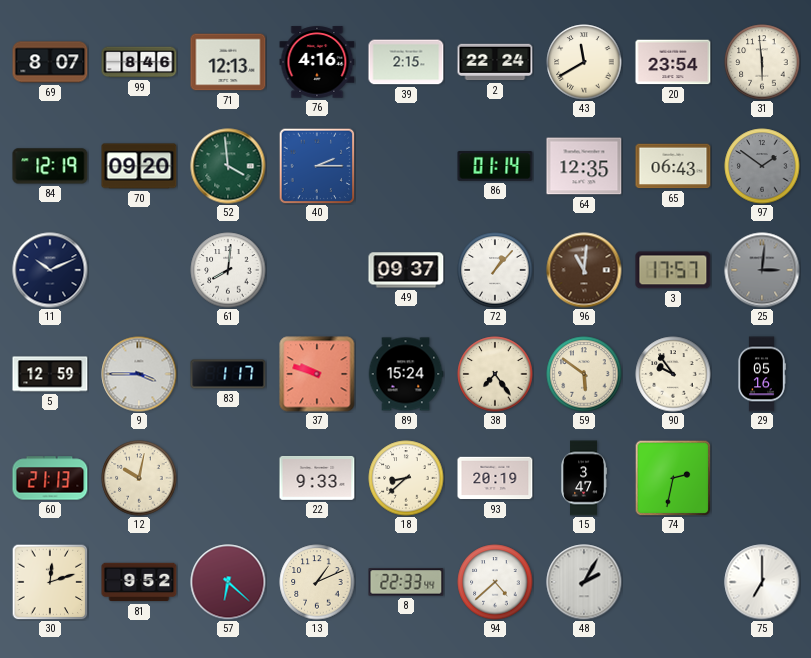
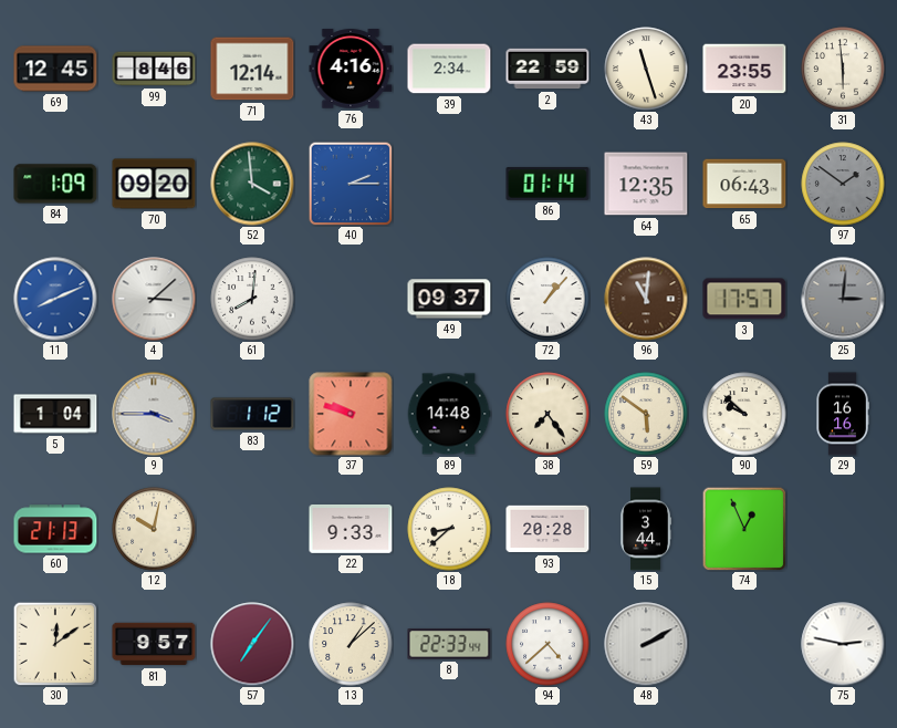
69: 8:07 -> 12:45
71: 12:13 -> 12:14
39: 2:15 -> 2:34
2: 22:24 -> 22:59
43: 11:40 -> 11:27
20: 23:54 -> 23:55
84: 12:19 -> 1:09
11: 10:11 -> 8:11
11 dial: navy -> blue
4: none -> 3:08
5: 12:59 -> 1:04
83: 1:17 -> 1:12
89: 15:24 -> 14:48
90: 9:54 -> 9:52
29: 05:16 -> 16:16
93: 20:19 -> 20:28
15: 3:47 -> 3:44
74: 2:32 -> 12:56
30: 12:12 -> 12:09
81: 9:52 -> 9:57
57: 6:22 -> 7:06
13: 1:11 -> 1:08
48: 2:05 -> 2:10
75: 7:00 -> 2:47
